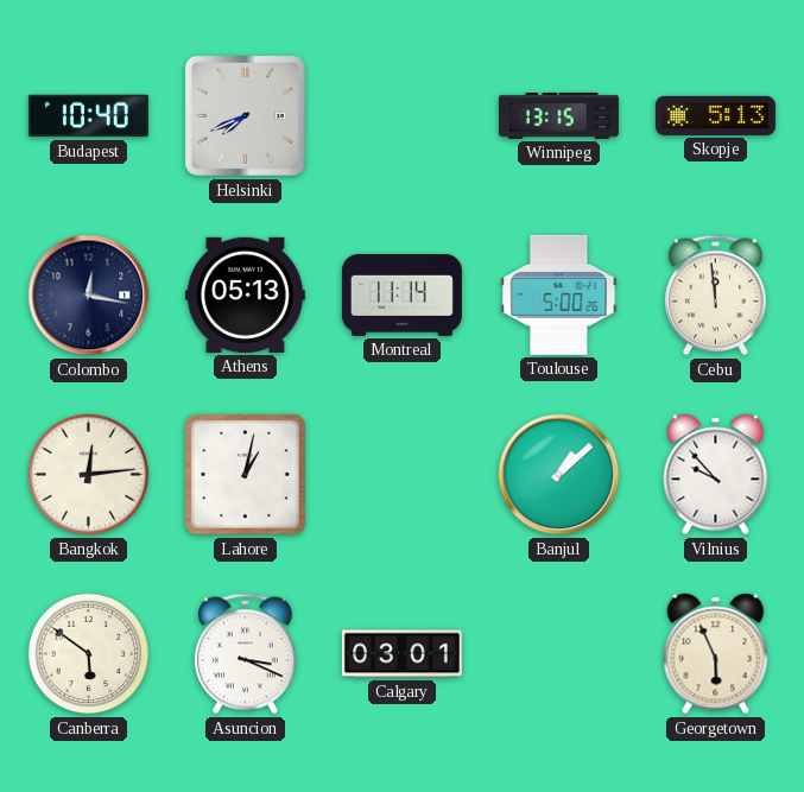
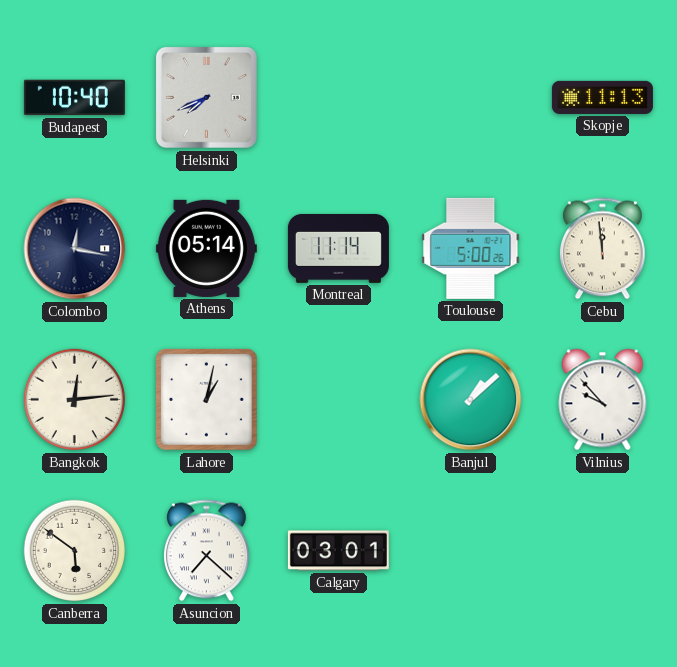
Winnipeg: 13:15 -> none
Skopje: 5:13 -> 11:13
Athens: 05:13 -> 05:14
Asuncion: 3:19 -> 7:22
Georgetown: 5:56 -> none
